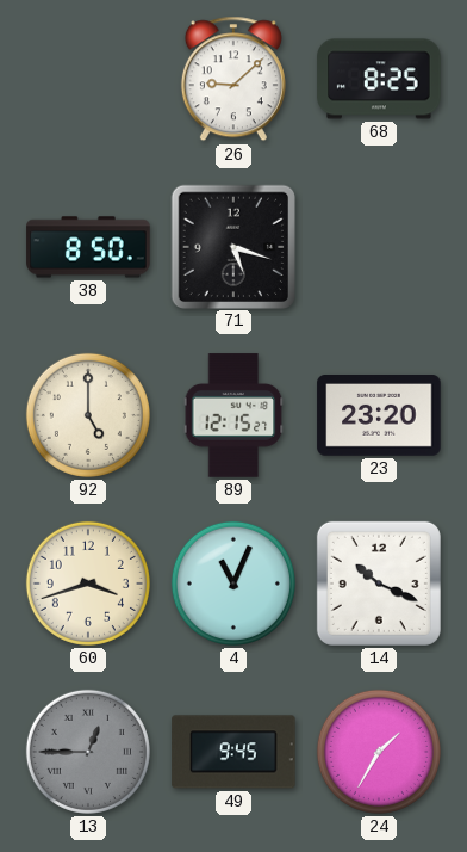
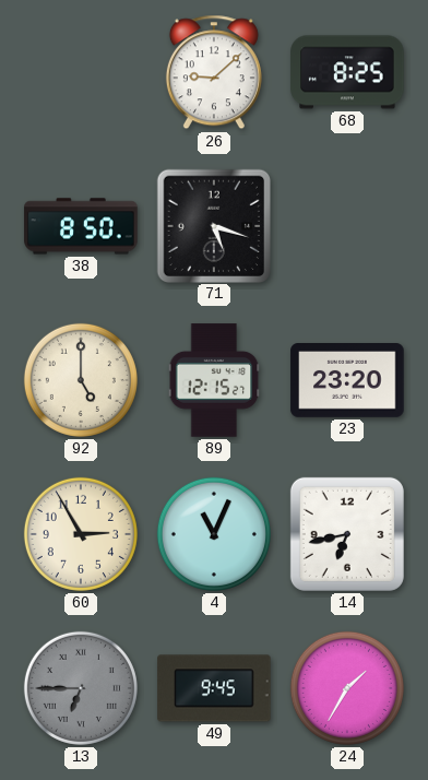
60: 3:42 -> 2:55
14: 10:19 -> 6:43
13: 12:45 -> 6:45
